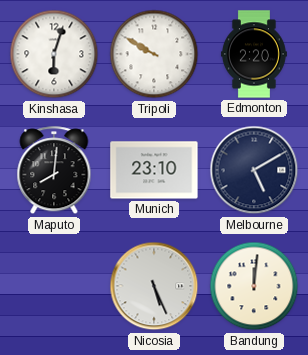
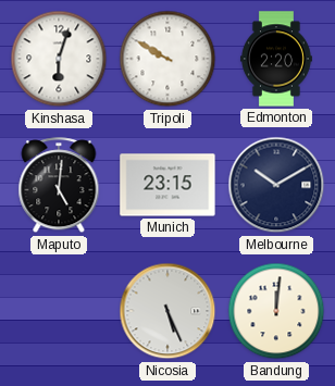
Maputo: 8:01 -> 5:01
Munich: 23:10 -> 23:15
Melbourne: 5:10 -> 10:10
